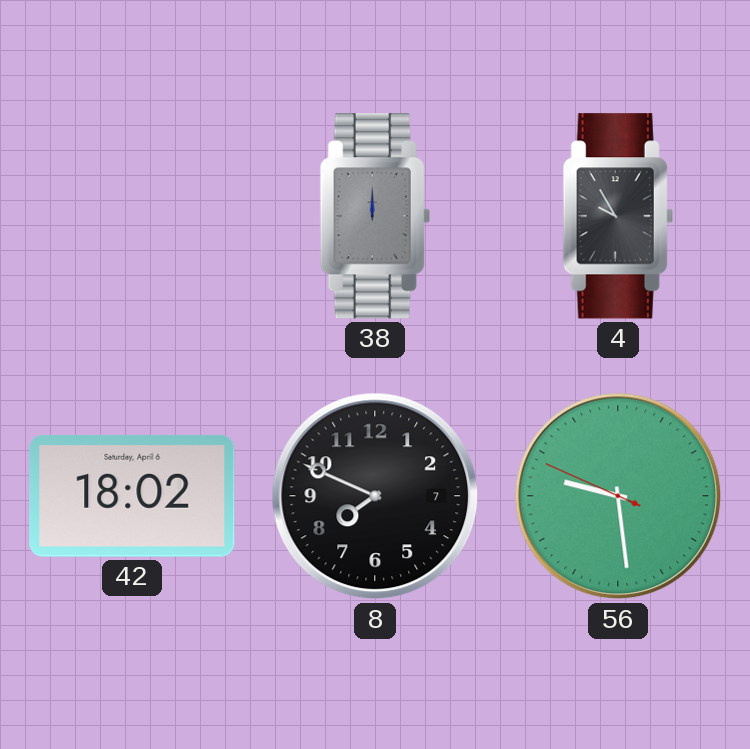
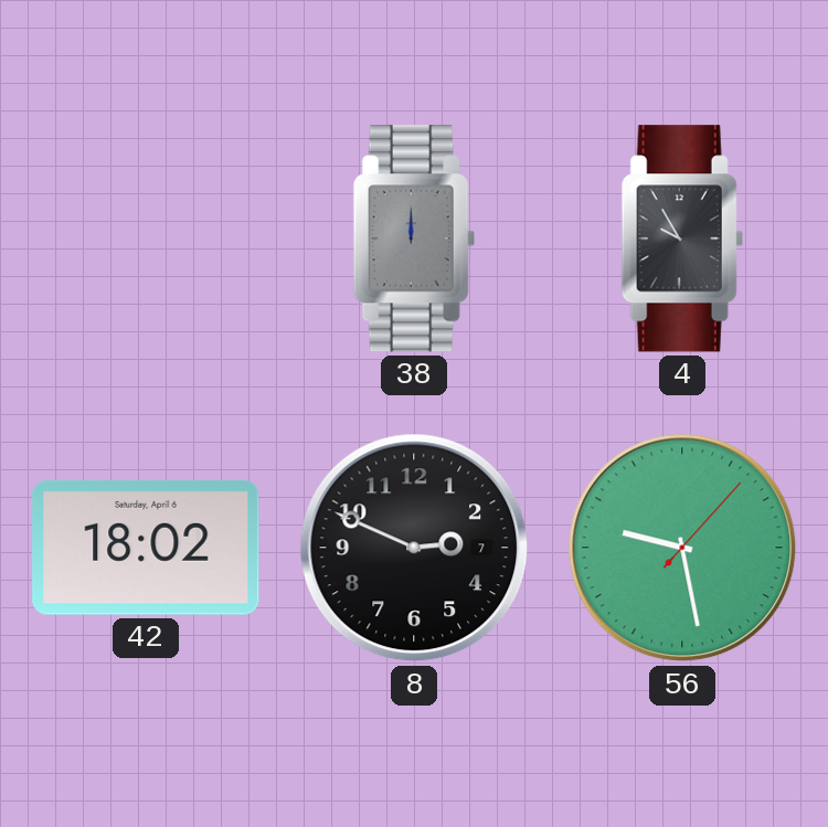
8: 7:49 -> 2:49
56: 9:28:49 -> 9:28:07
